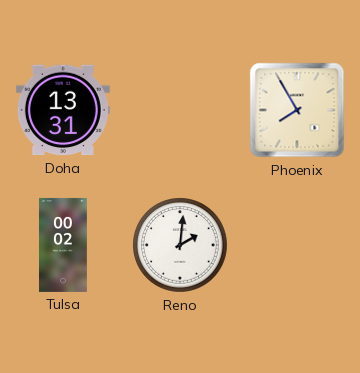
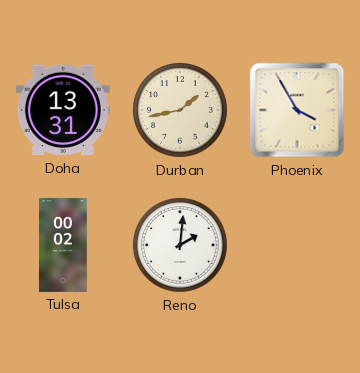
Durban: none -> 1:43
Phoenix: 7:55 -> 3:55
